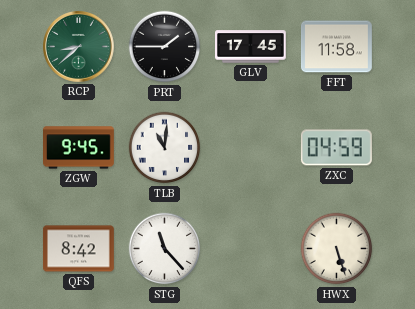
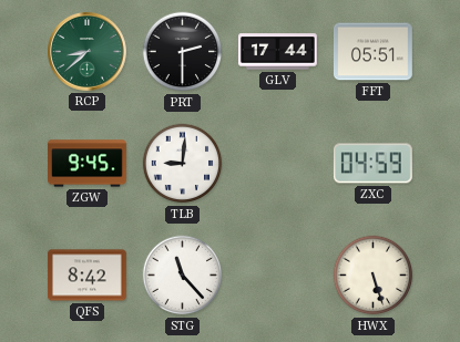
PRT: 1:45 -> 2:30
GLV: 17:45 -> 17:44
FFT: 11:58 -> 05:51
TLB: 11:01 -> 9:01
